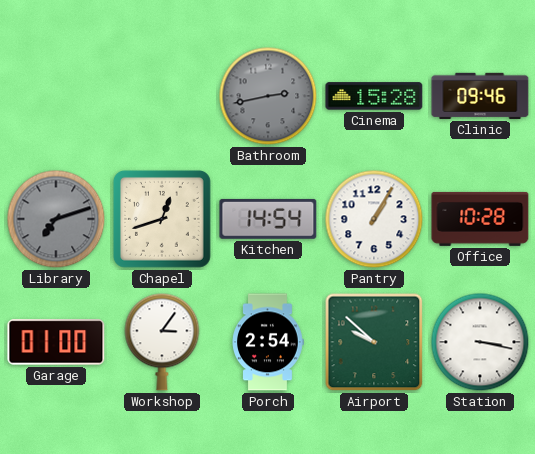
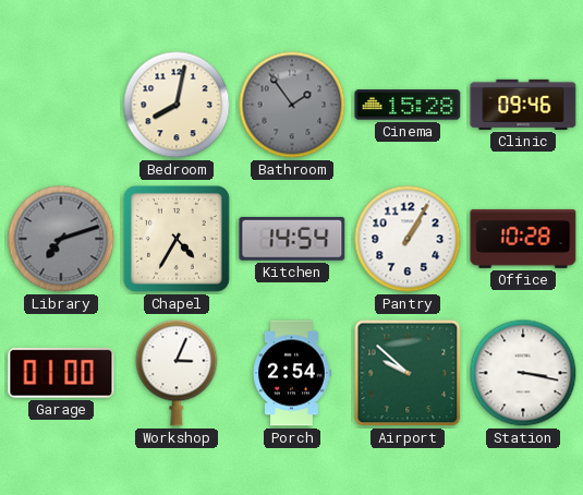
Bedroom: none -> 8:02
Bathroom: 2:43 -> 1:54
Chapel: 12:42 -> 4:35
Workshop: 3:06 -> 3:04
